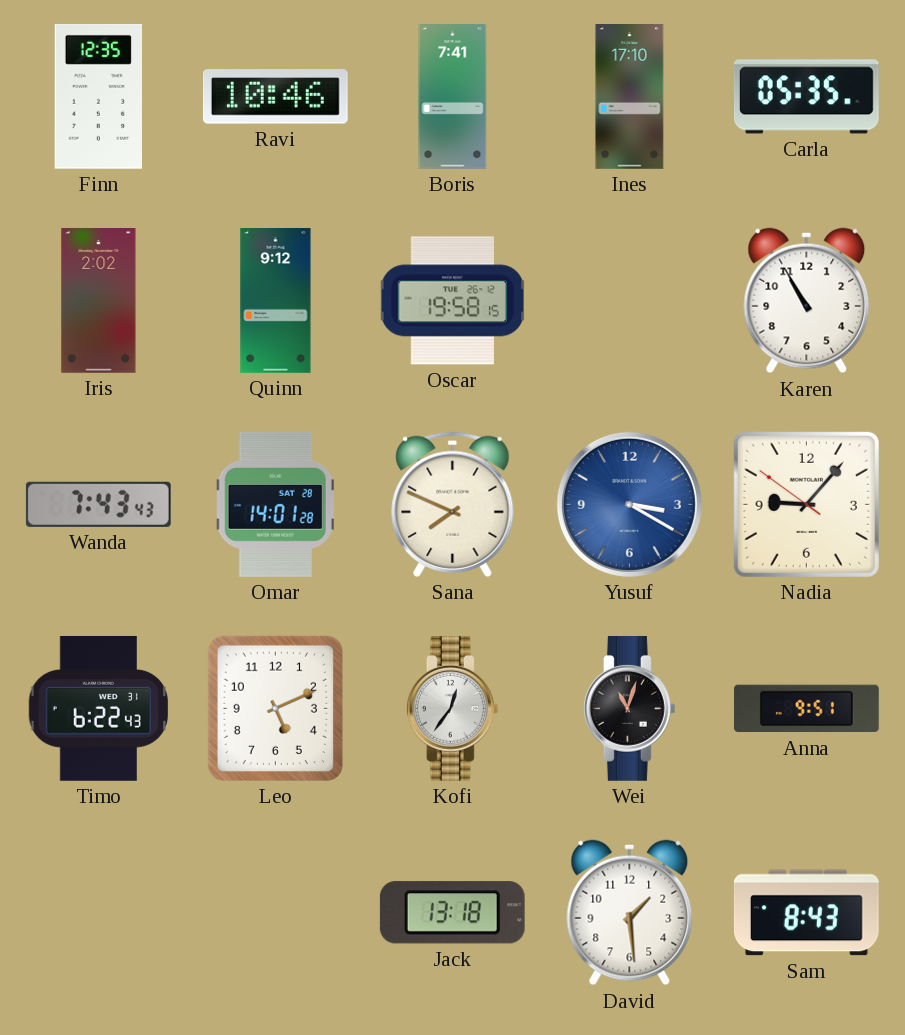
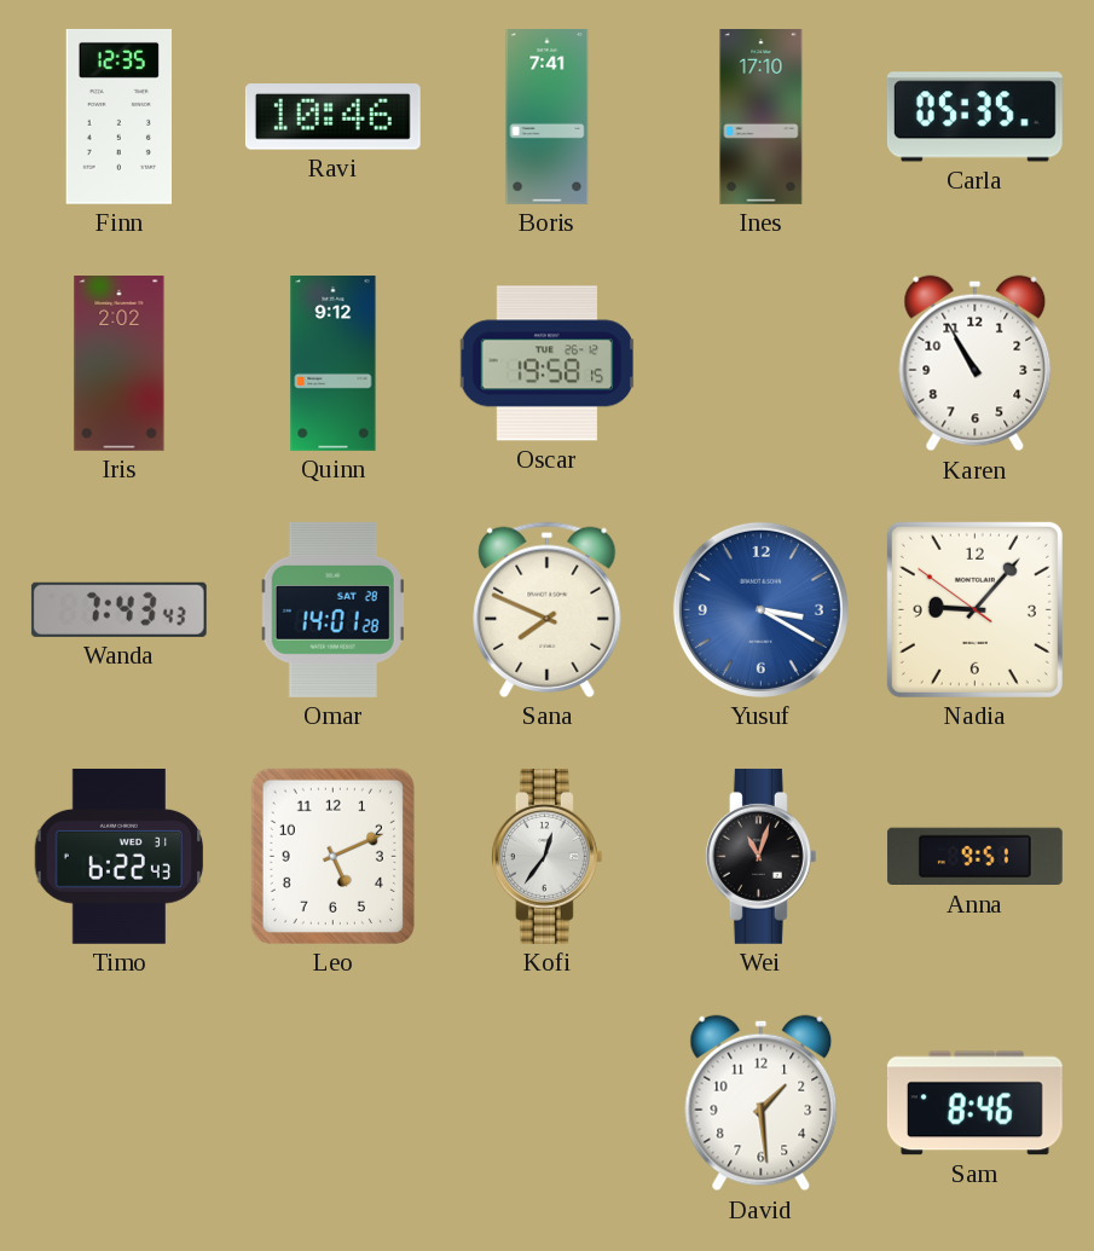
Jack: 13:18 -> none
Sam: 8:43 -> 8:46
